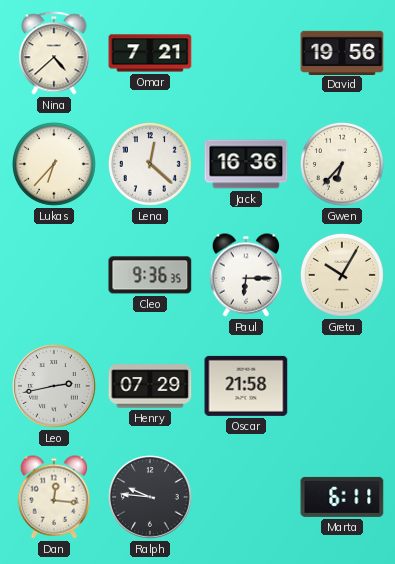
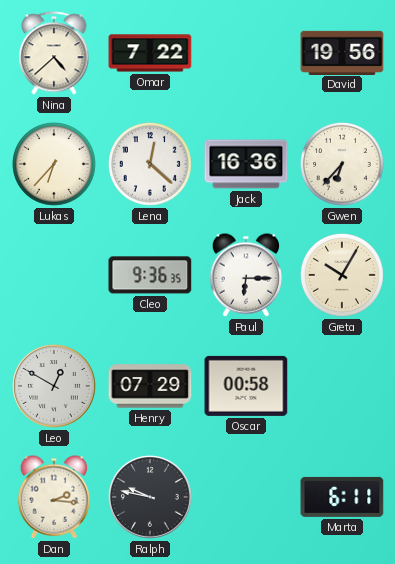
Omar: 7:21 -> 7:22
Leo: 2:43 -> 12:50
Oscar: 21:58 -> 00:58
Dan: 12:16 -> 2:16
Ralph: 9:46 -> 9:47
